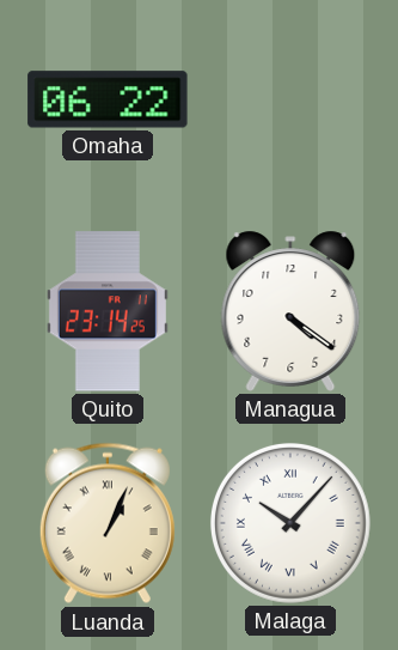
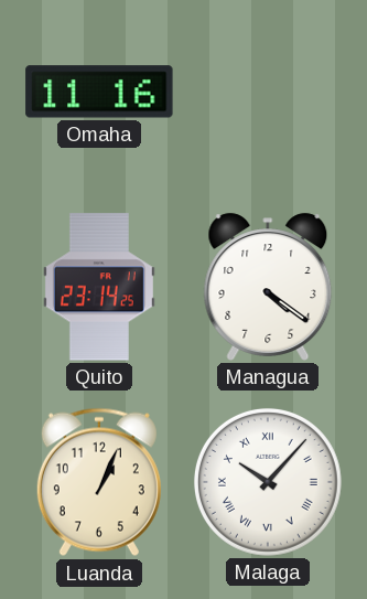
Omaha: 06:22 -> 11:16
Luanda numerals: Roman -> Arabic
